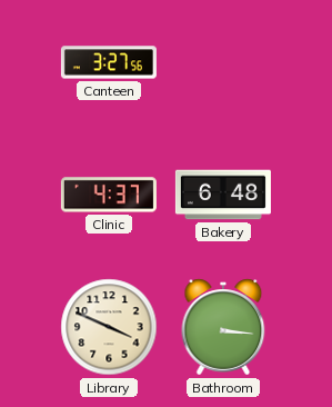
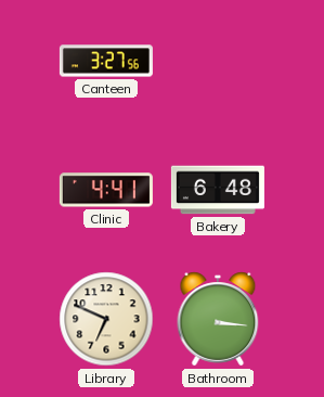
Clinic: 4:37 -> 4:41
Library: 3:49 -> 6:49
